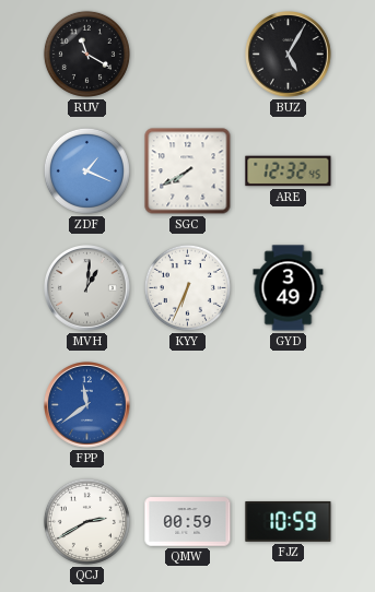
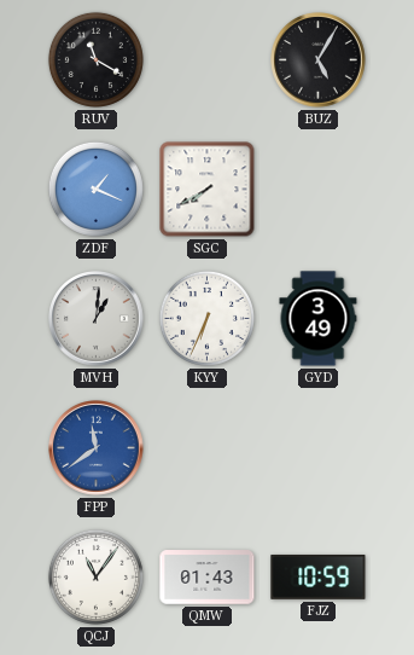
ARE: 12:32 -> none
QCJ: 2:40 -> 11:06
QMW: 00:59 -> 01:43
